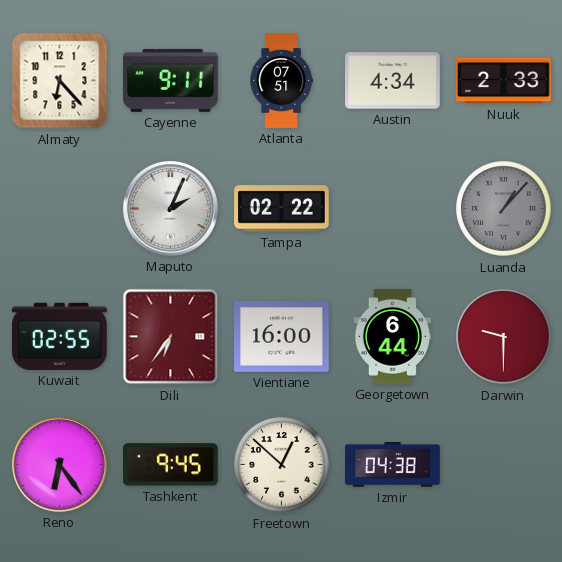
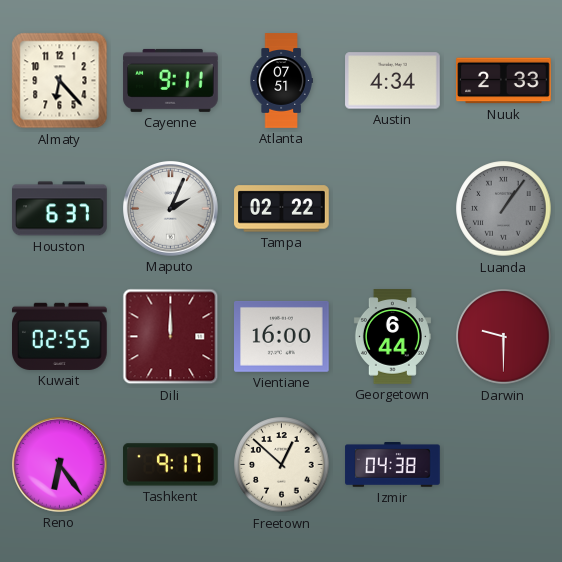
Houston: none -> 6:37
Luanda: 1:07 -> 1:06
Dili: 6:36 -> 12:00
Tashkent: 9:45 -> 9:17
